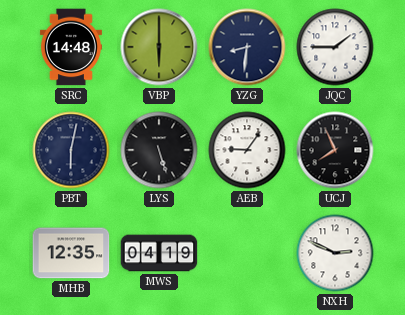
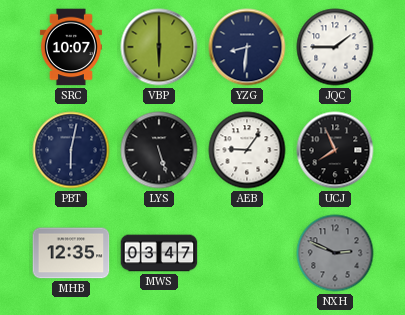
SRC: 14:48 -> 10:07
MWS: 04:19 -> 03:47
NXH dial: white -> grey
